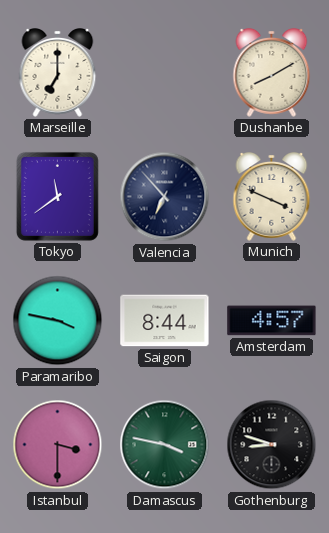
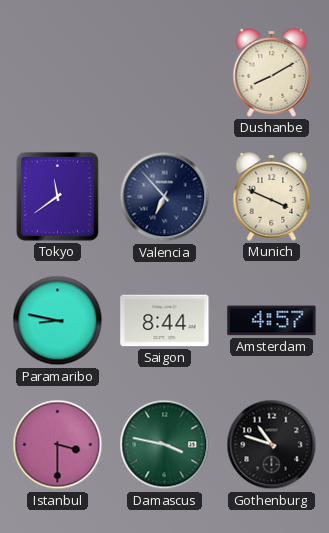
Marseille: 7:00 -> none
Paramaribo: 3:47 -> 8:47
Gothenburg: 8:48 -> 10:48
